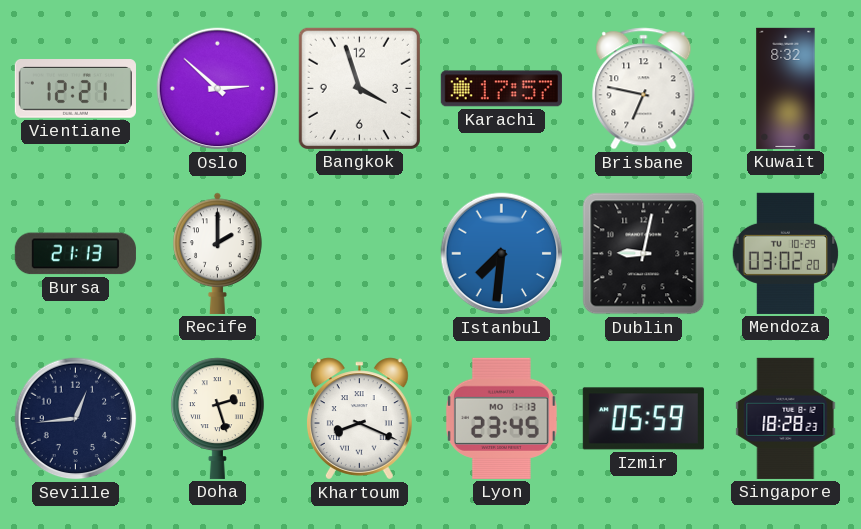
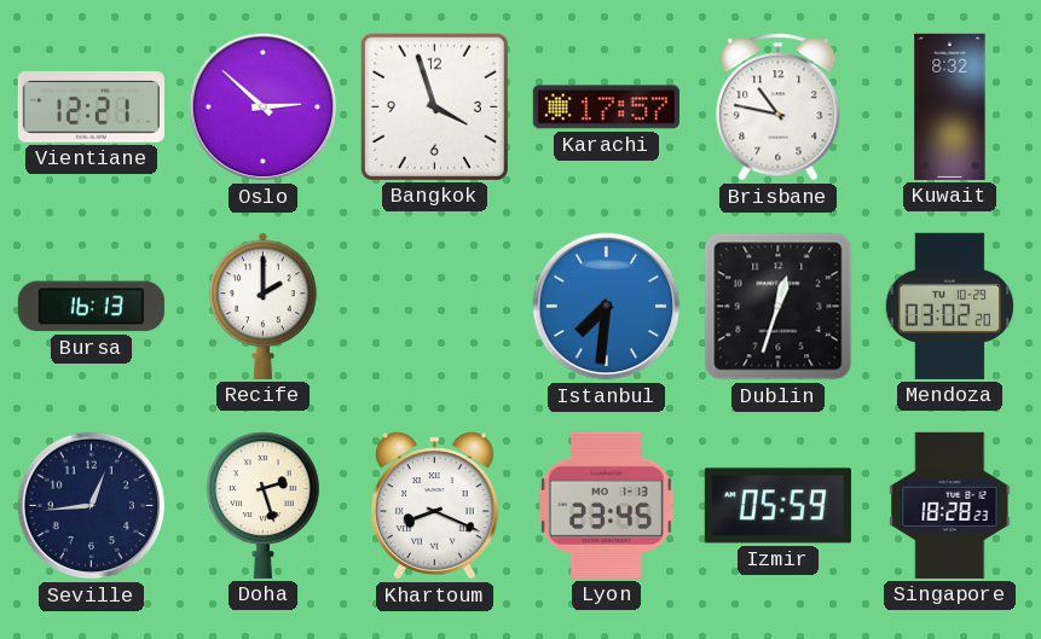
Brisbane: 6:47 -> 10:47
Bursa: 21:13 -> 16:13
Dublin: 9:02 -> 12:33
